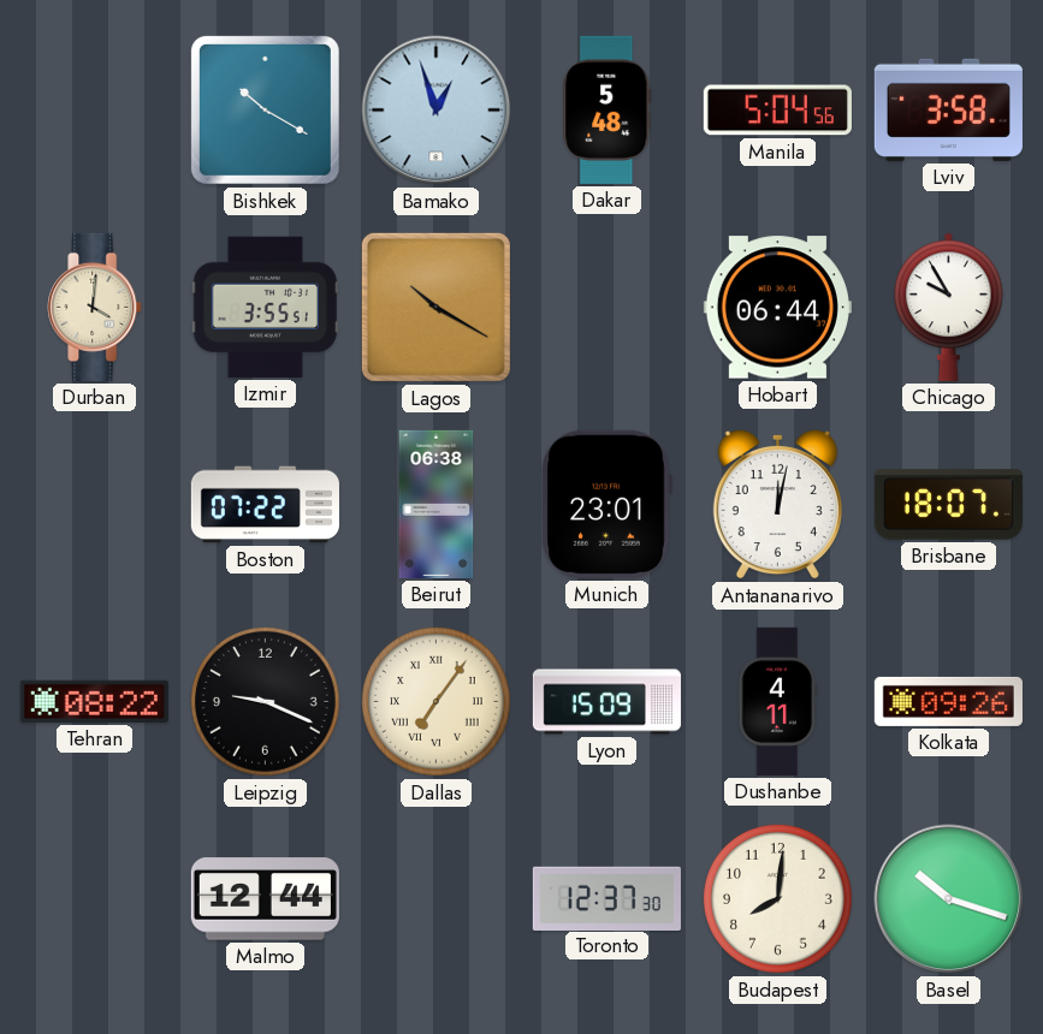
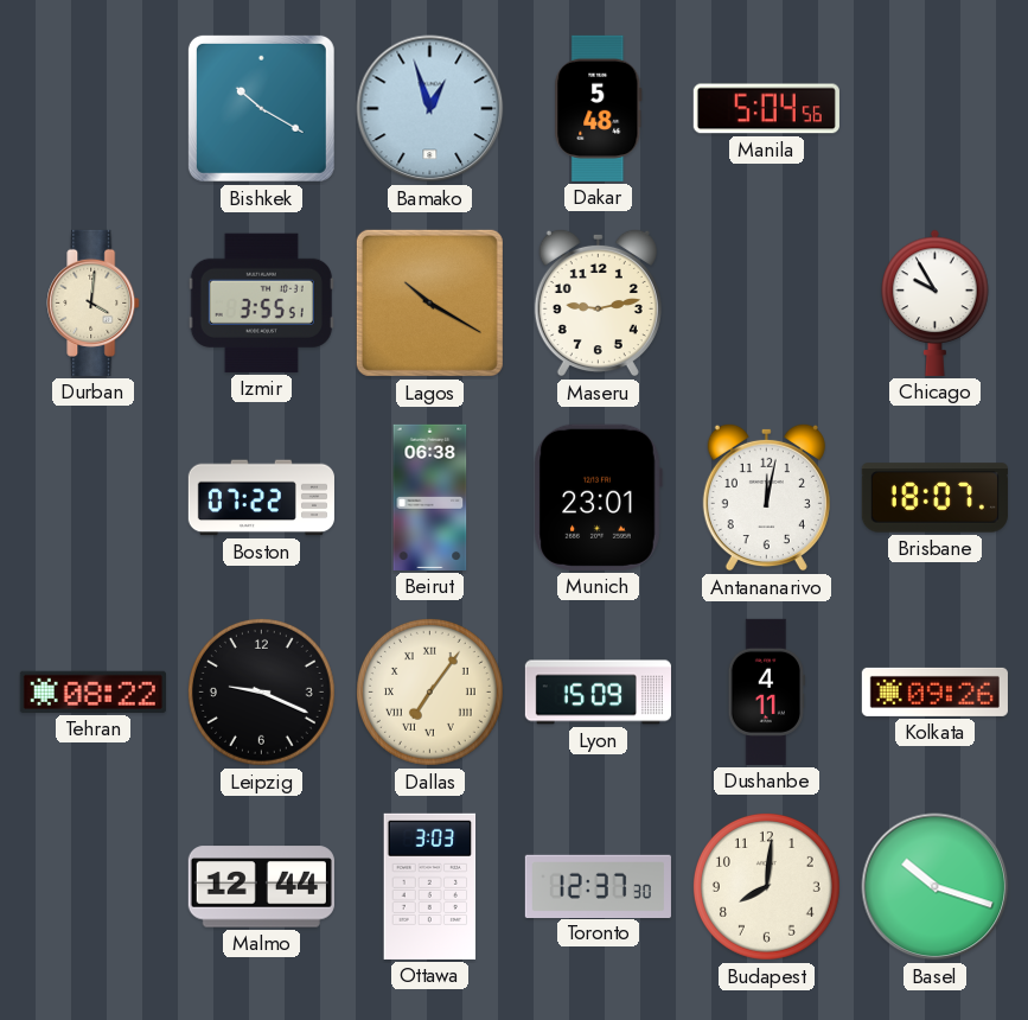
Lviv: 3:58 -> none
Maseru: none -> 9:13
Hobart: 06:44 -> none
Ottawa: none -> 3:03
